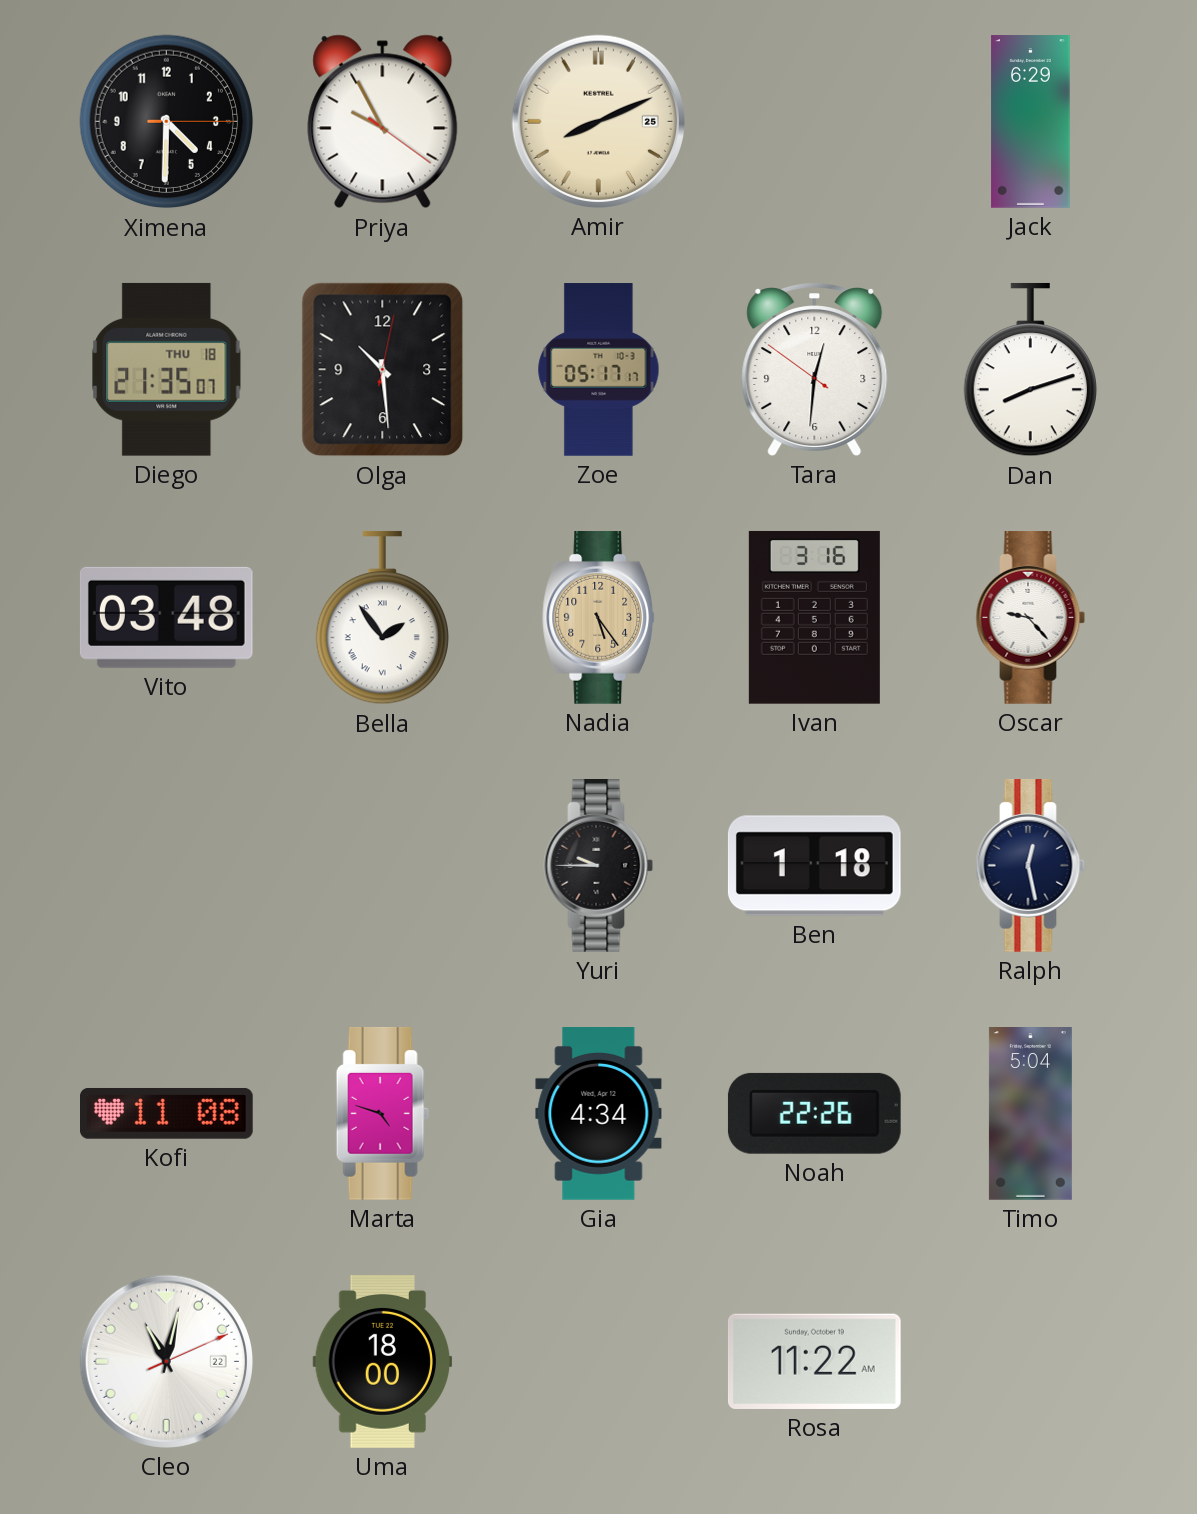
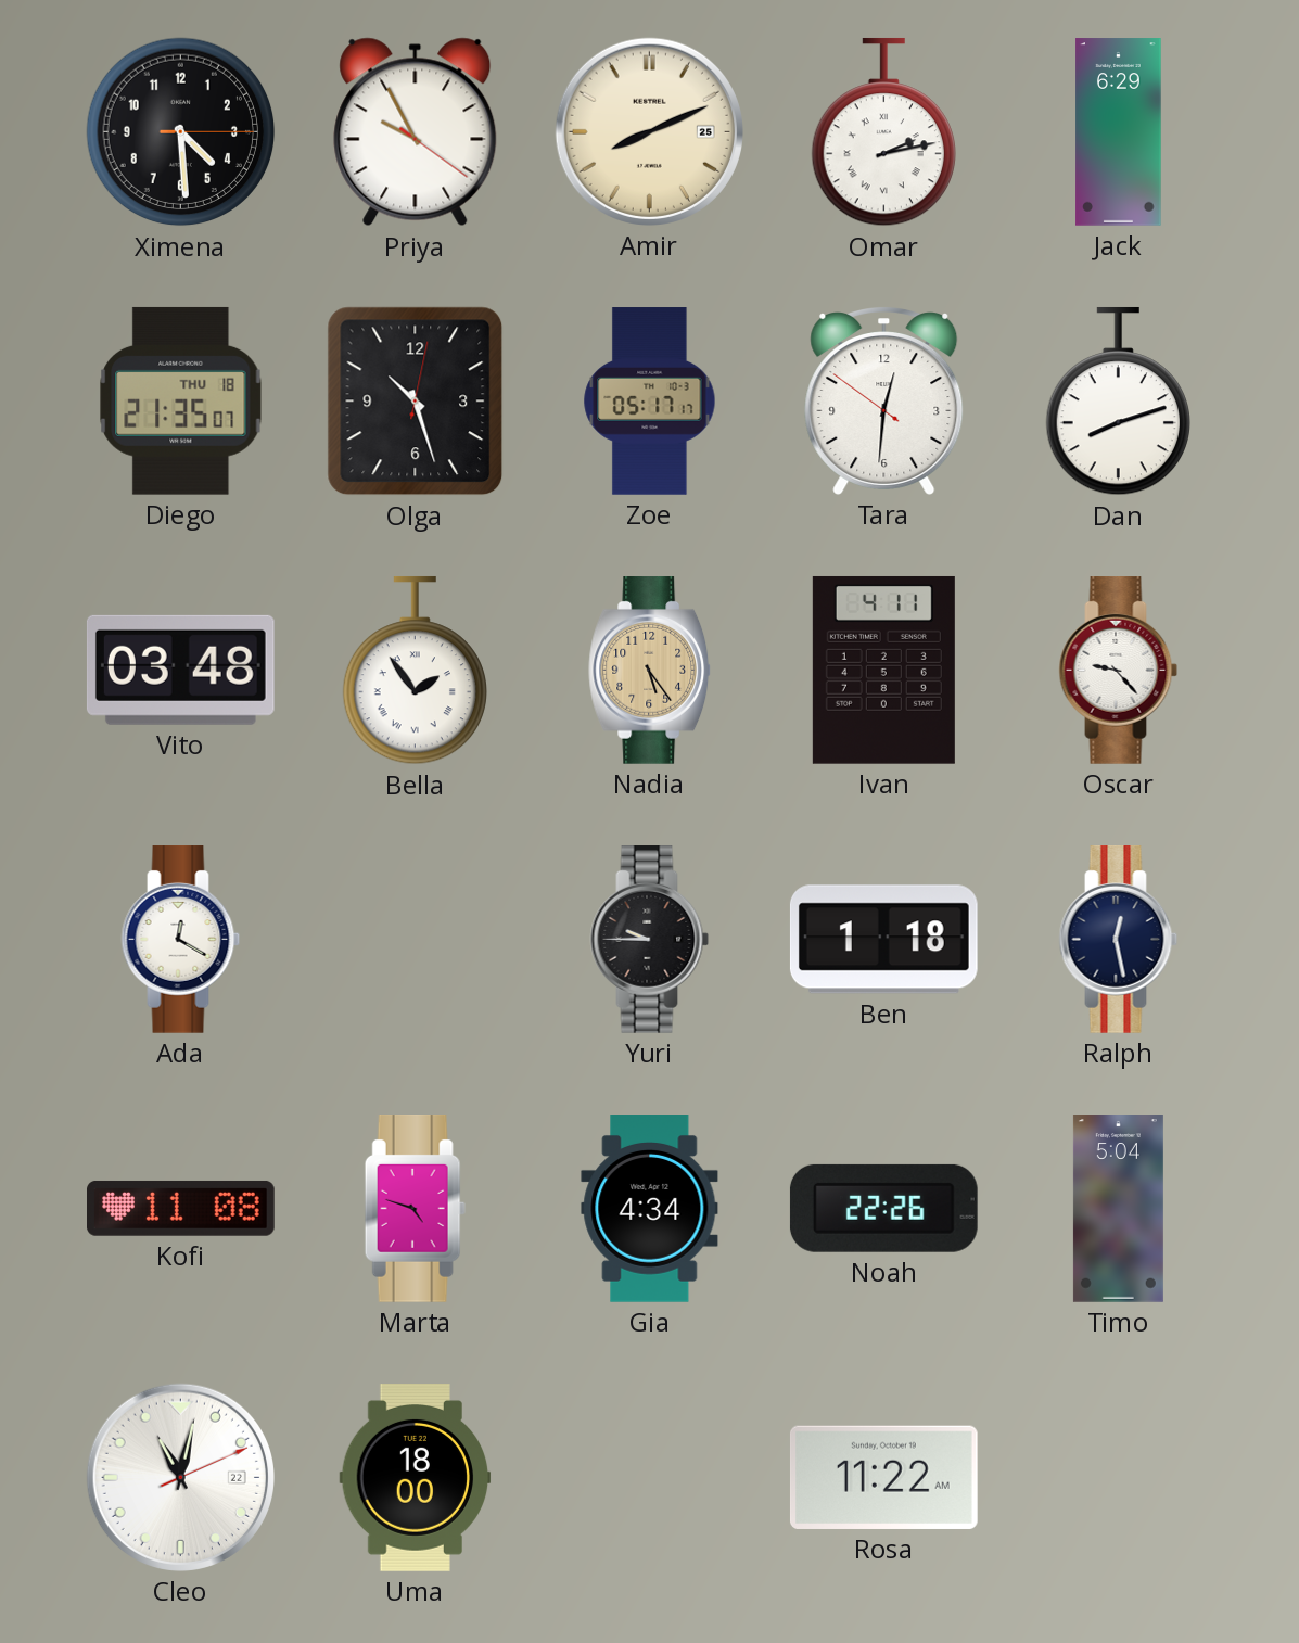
Ximena: 4:30 -> 4:29
Omar: none -> 2:13
Olga: 10:29 -> 10:27
Ivan: 3:16 -> 4:11
Ada: none -> 12:20
